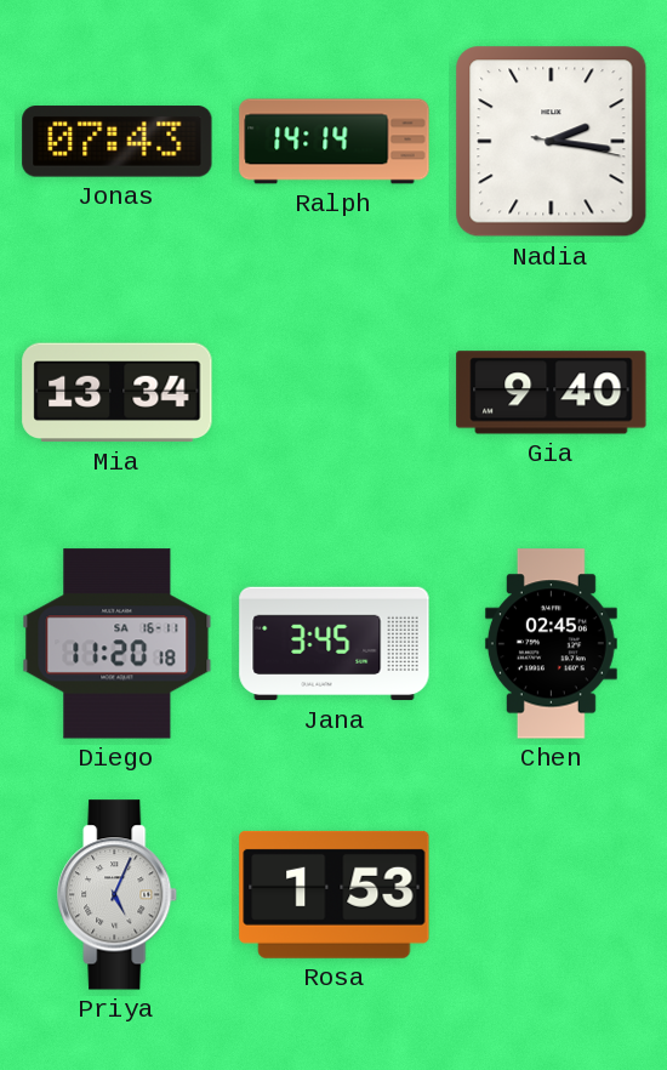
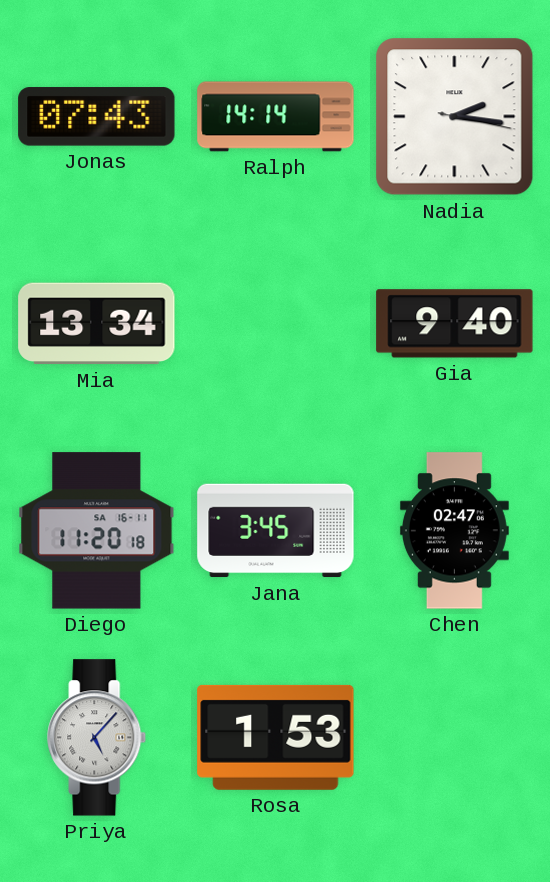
Chen: 02:45 -> 02:47
Priya: 5:04 -> 5:07
